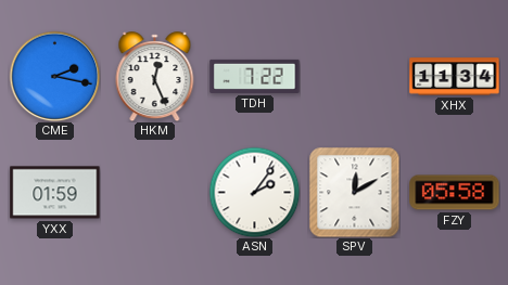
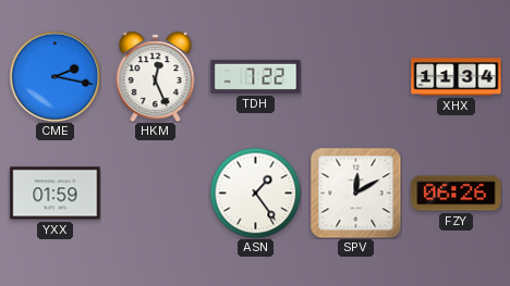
ASN: 2:06 -> 1:24
FZY: 05:58 -> 06:26
